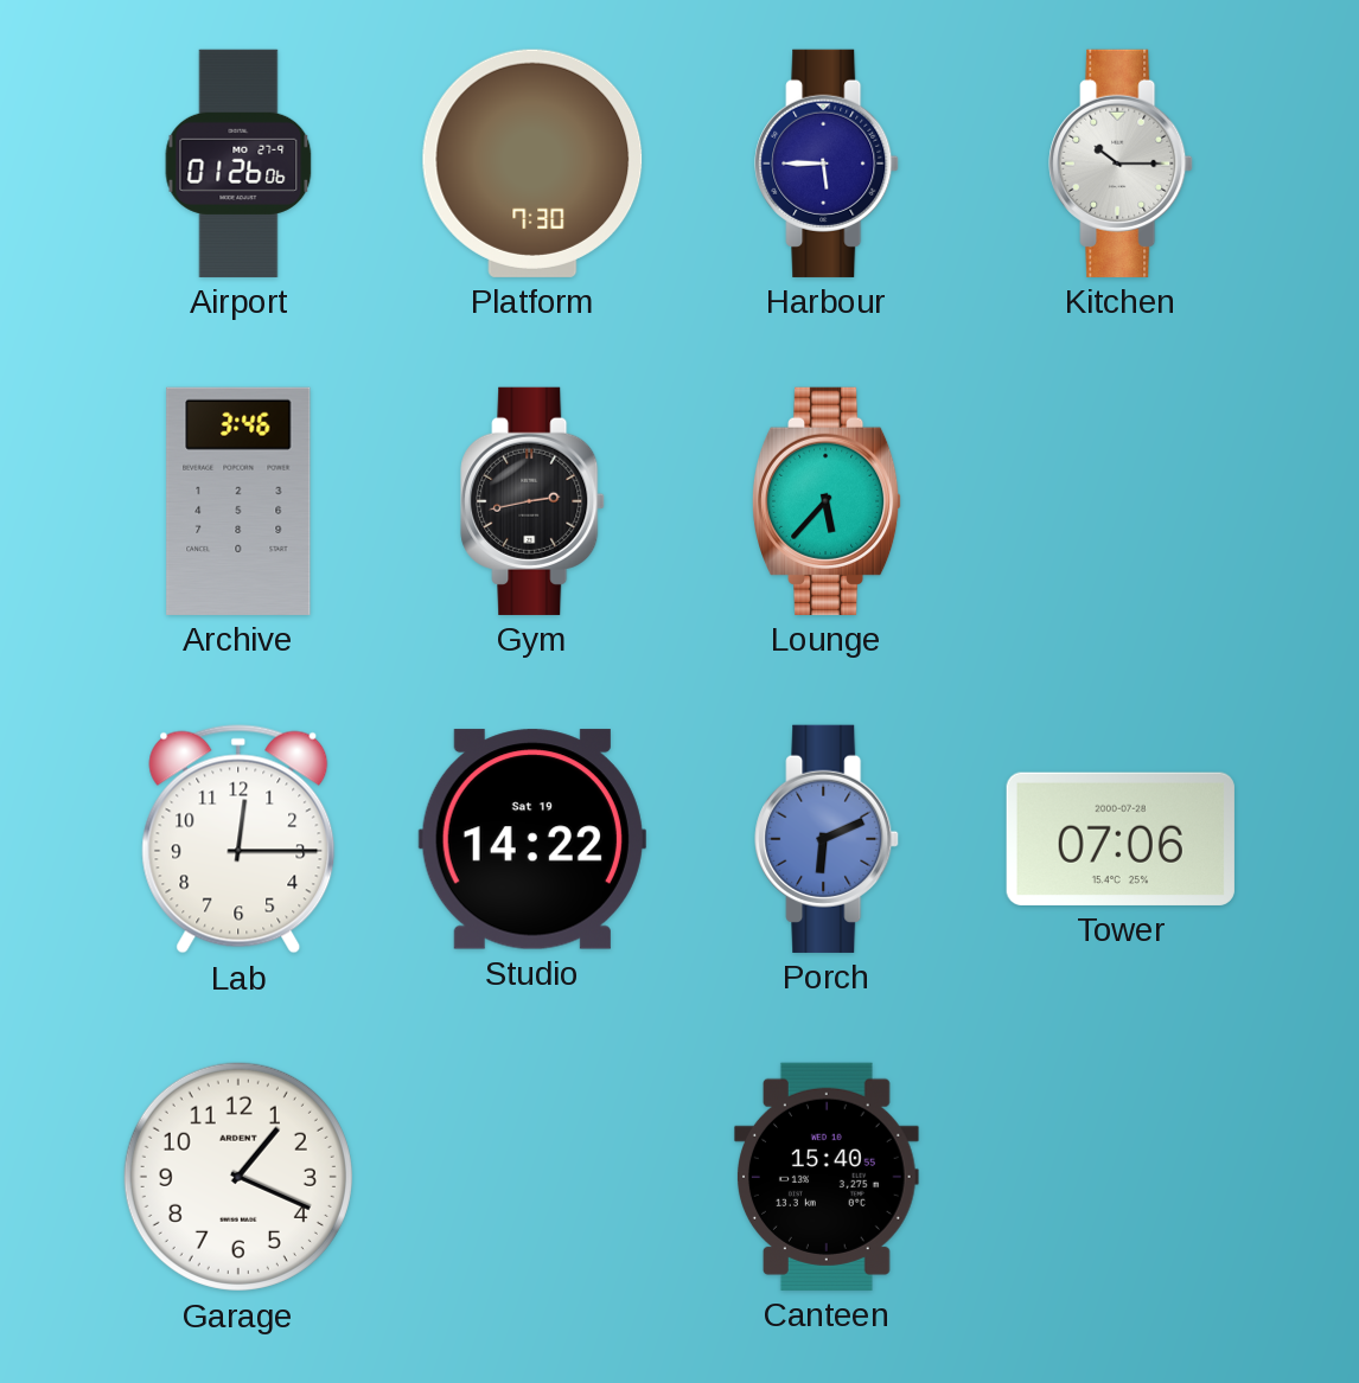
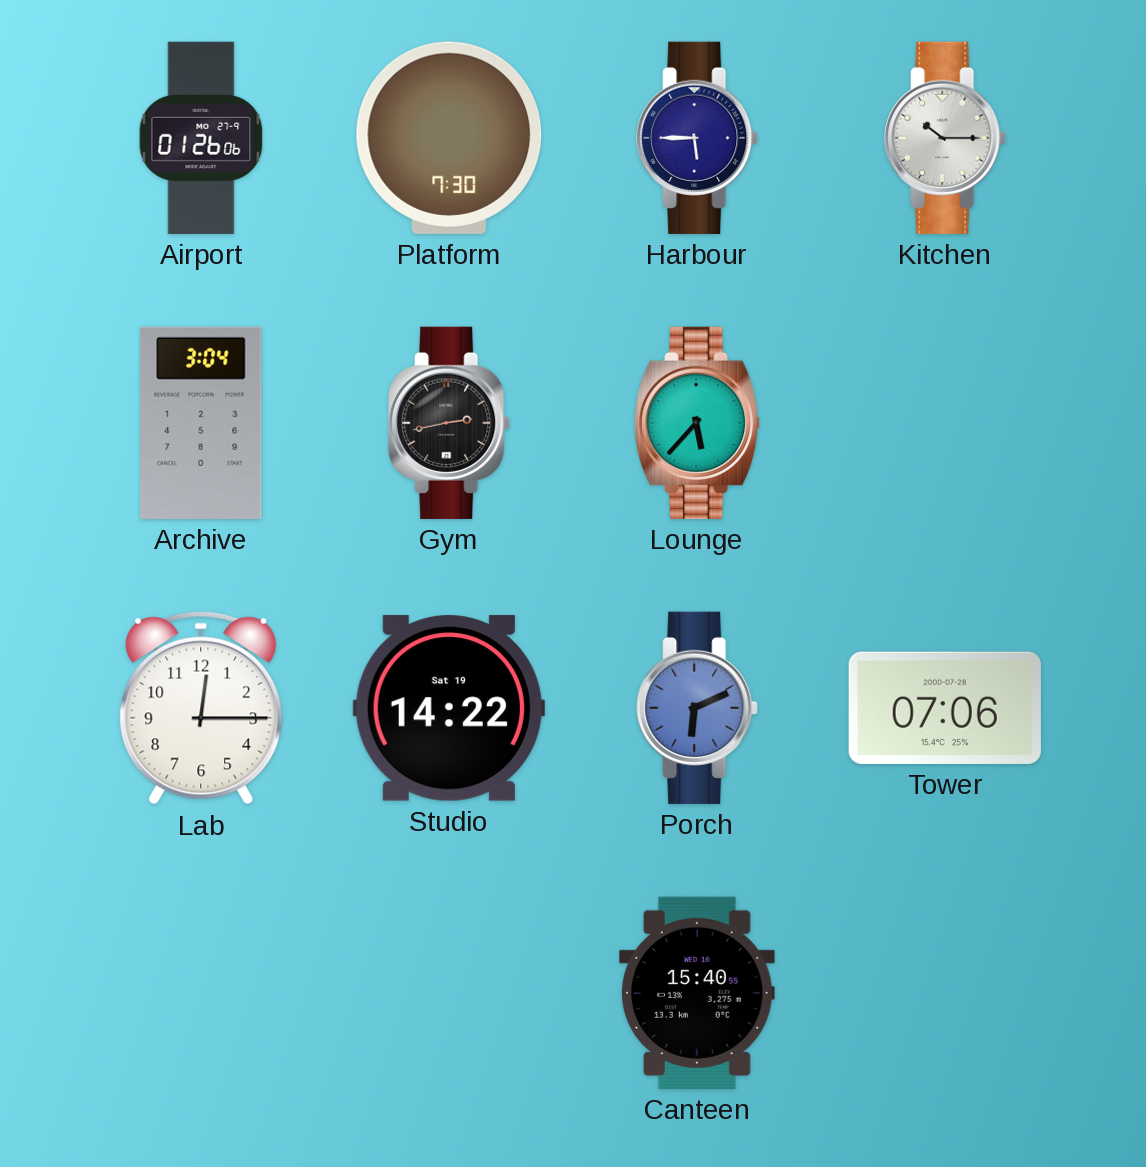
Archive: 3:46 -> 3:04
Garage: 1:19 -> none
